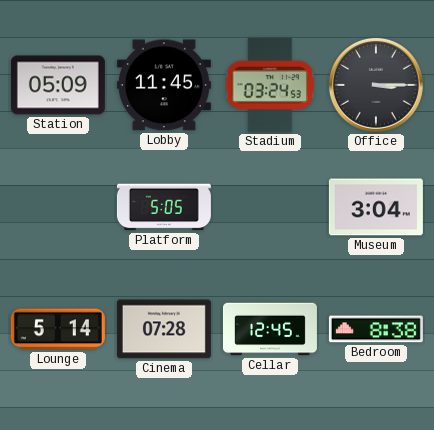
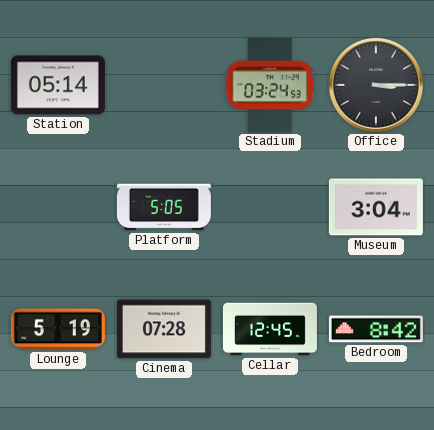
Station: 05:09 -> 05:14
Lobby: 11:45 -> none
Lounge: 5:14 -> 5:19
Bedroom: 8:38 -> 8:42
